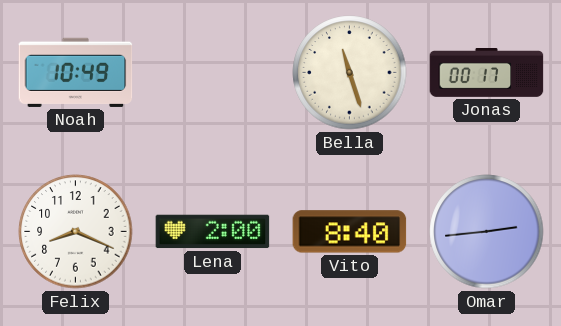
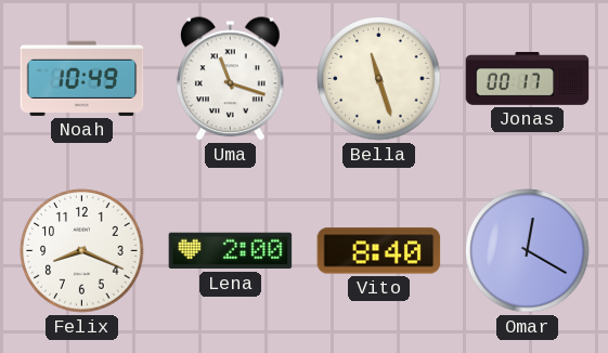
Uma: none -> 11:18
Omar: 2:44 -> 12:20
